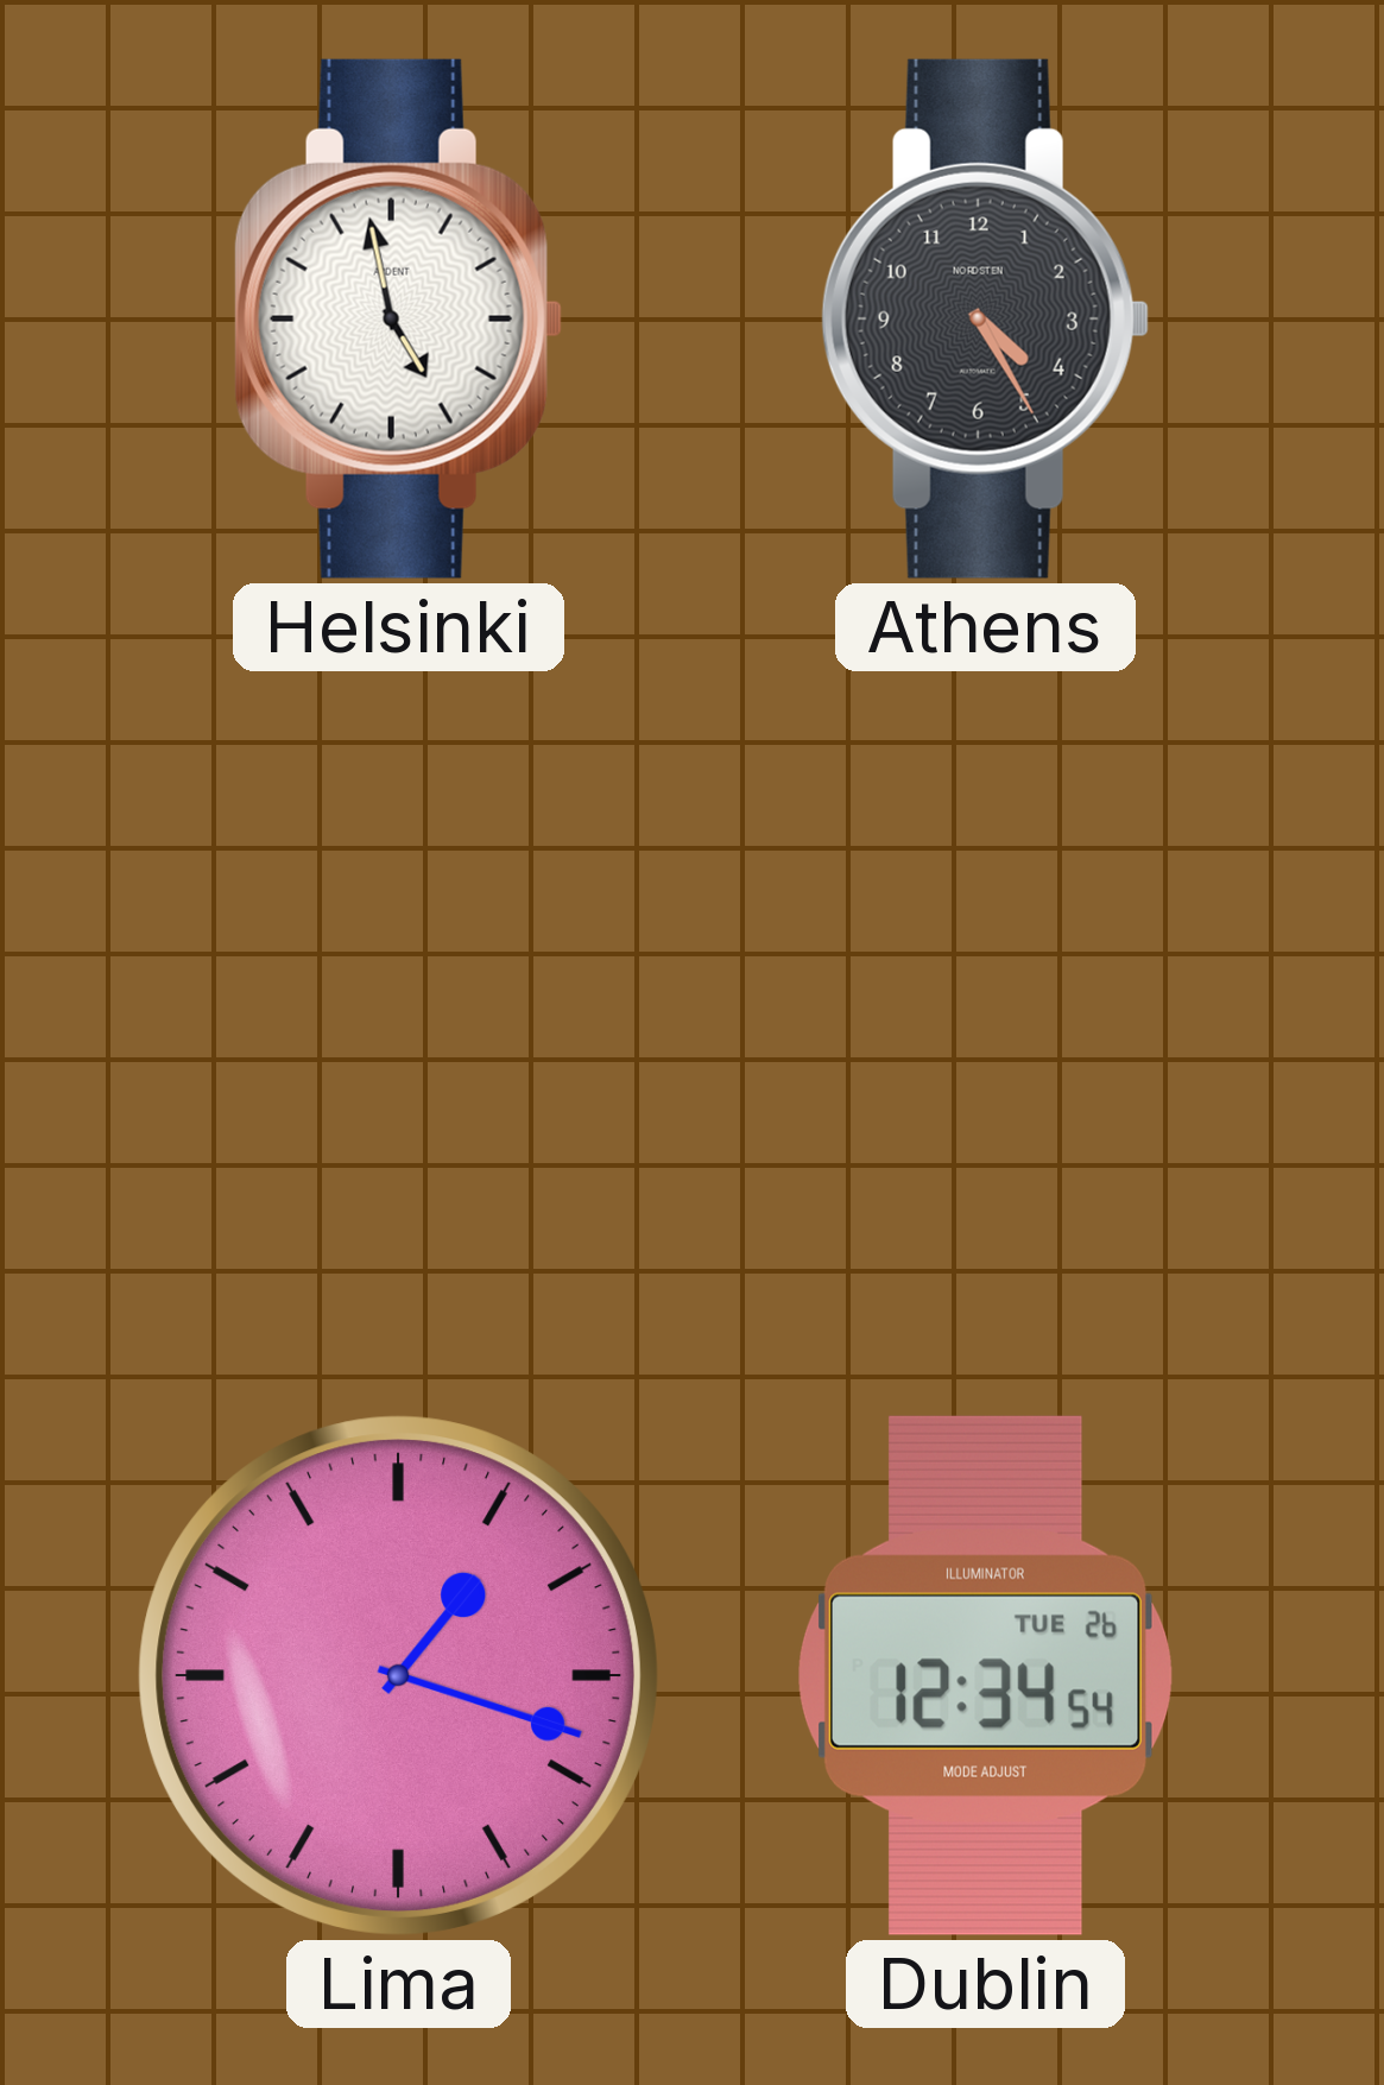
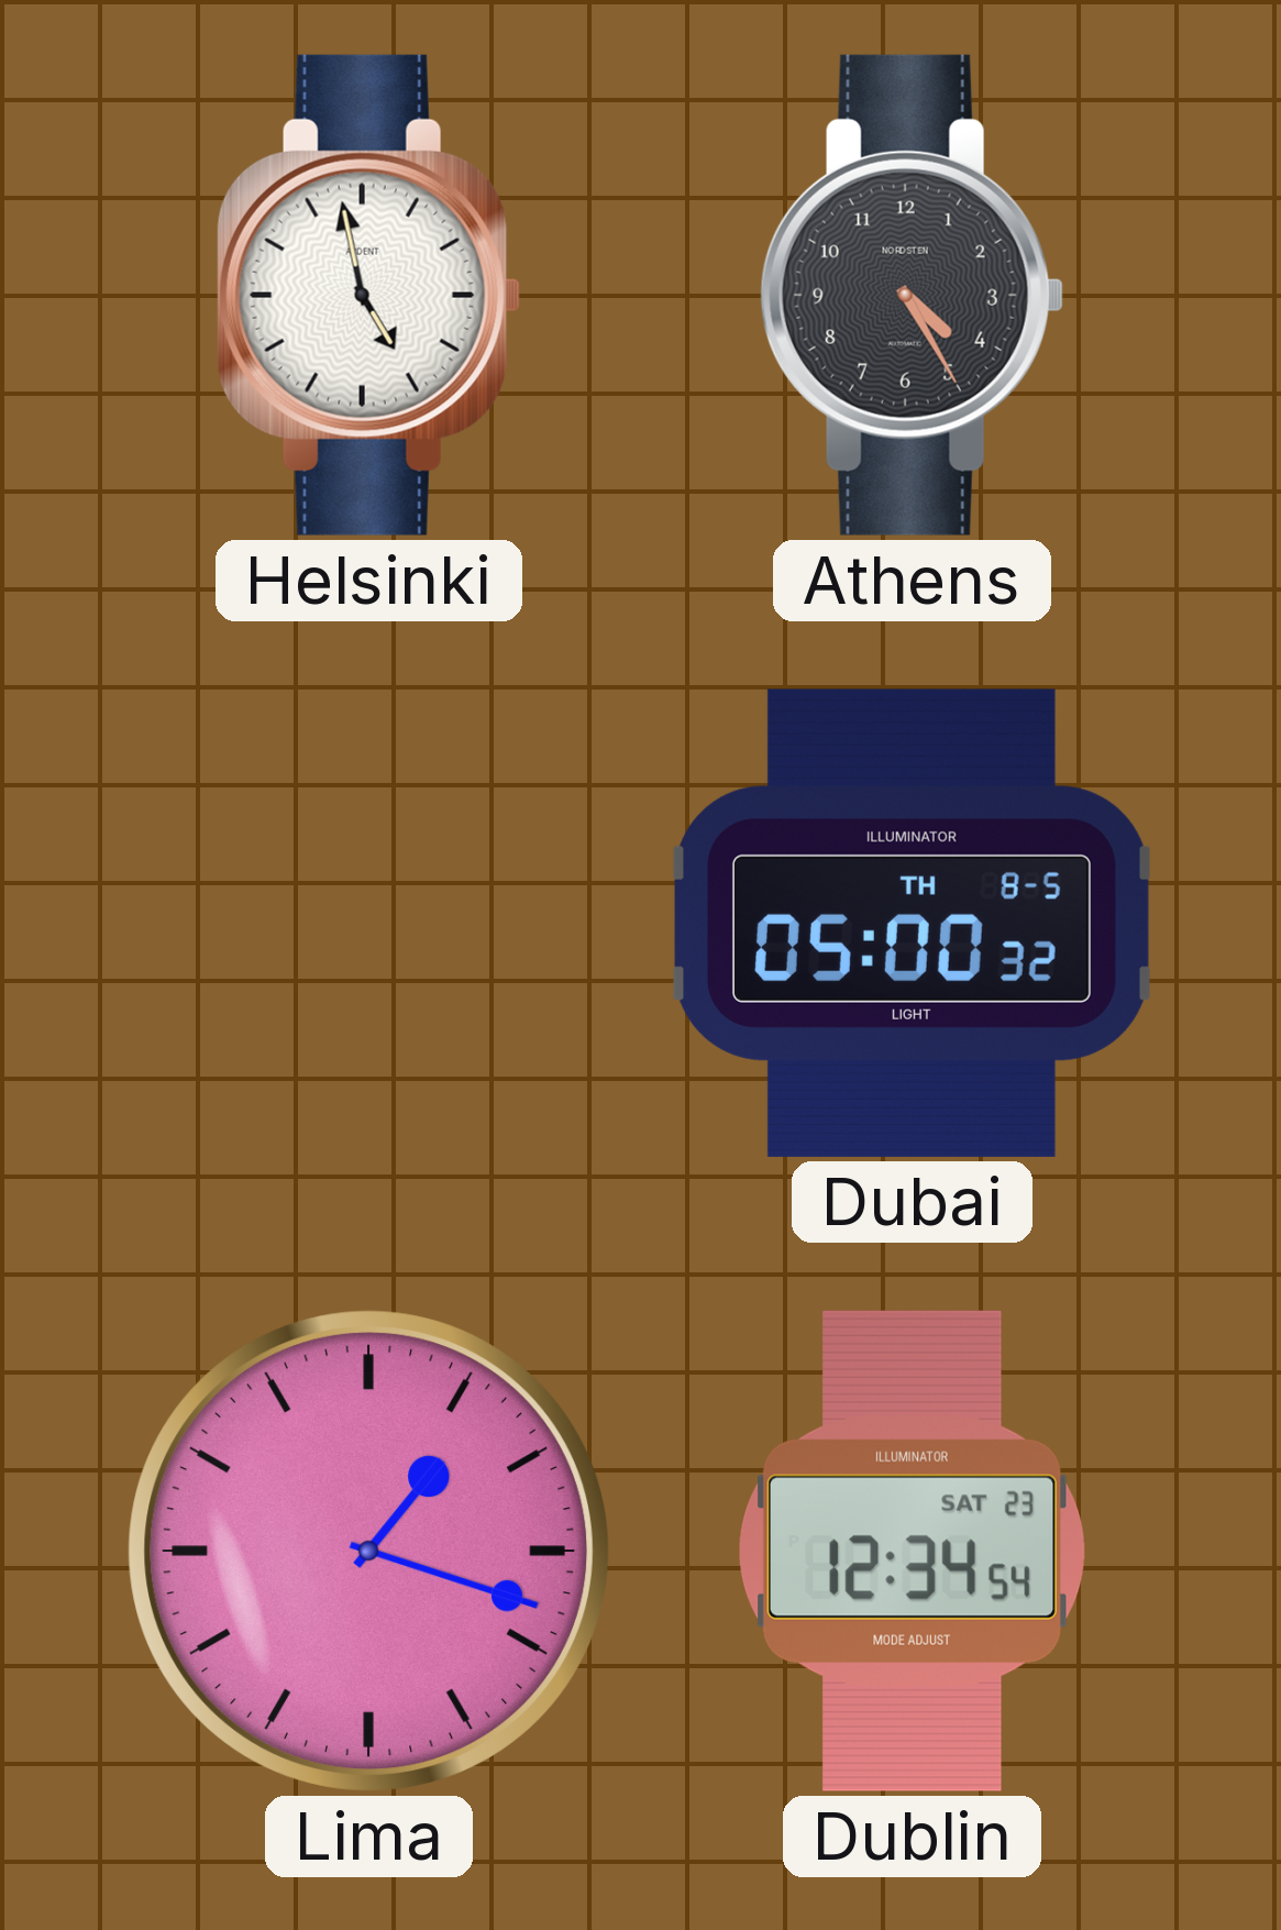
Dubai: none -> 05:00
Dublin date: TUE 26 -> SAT 23
